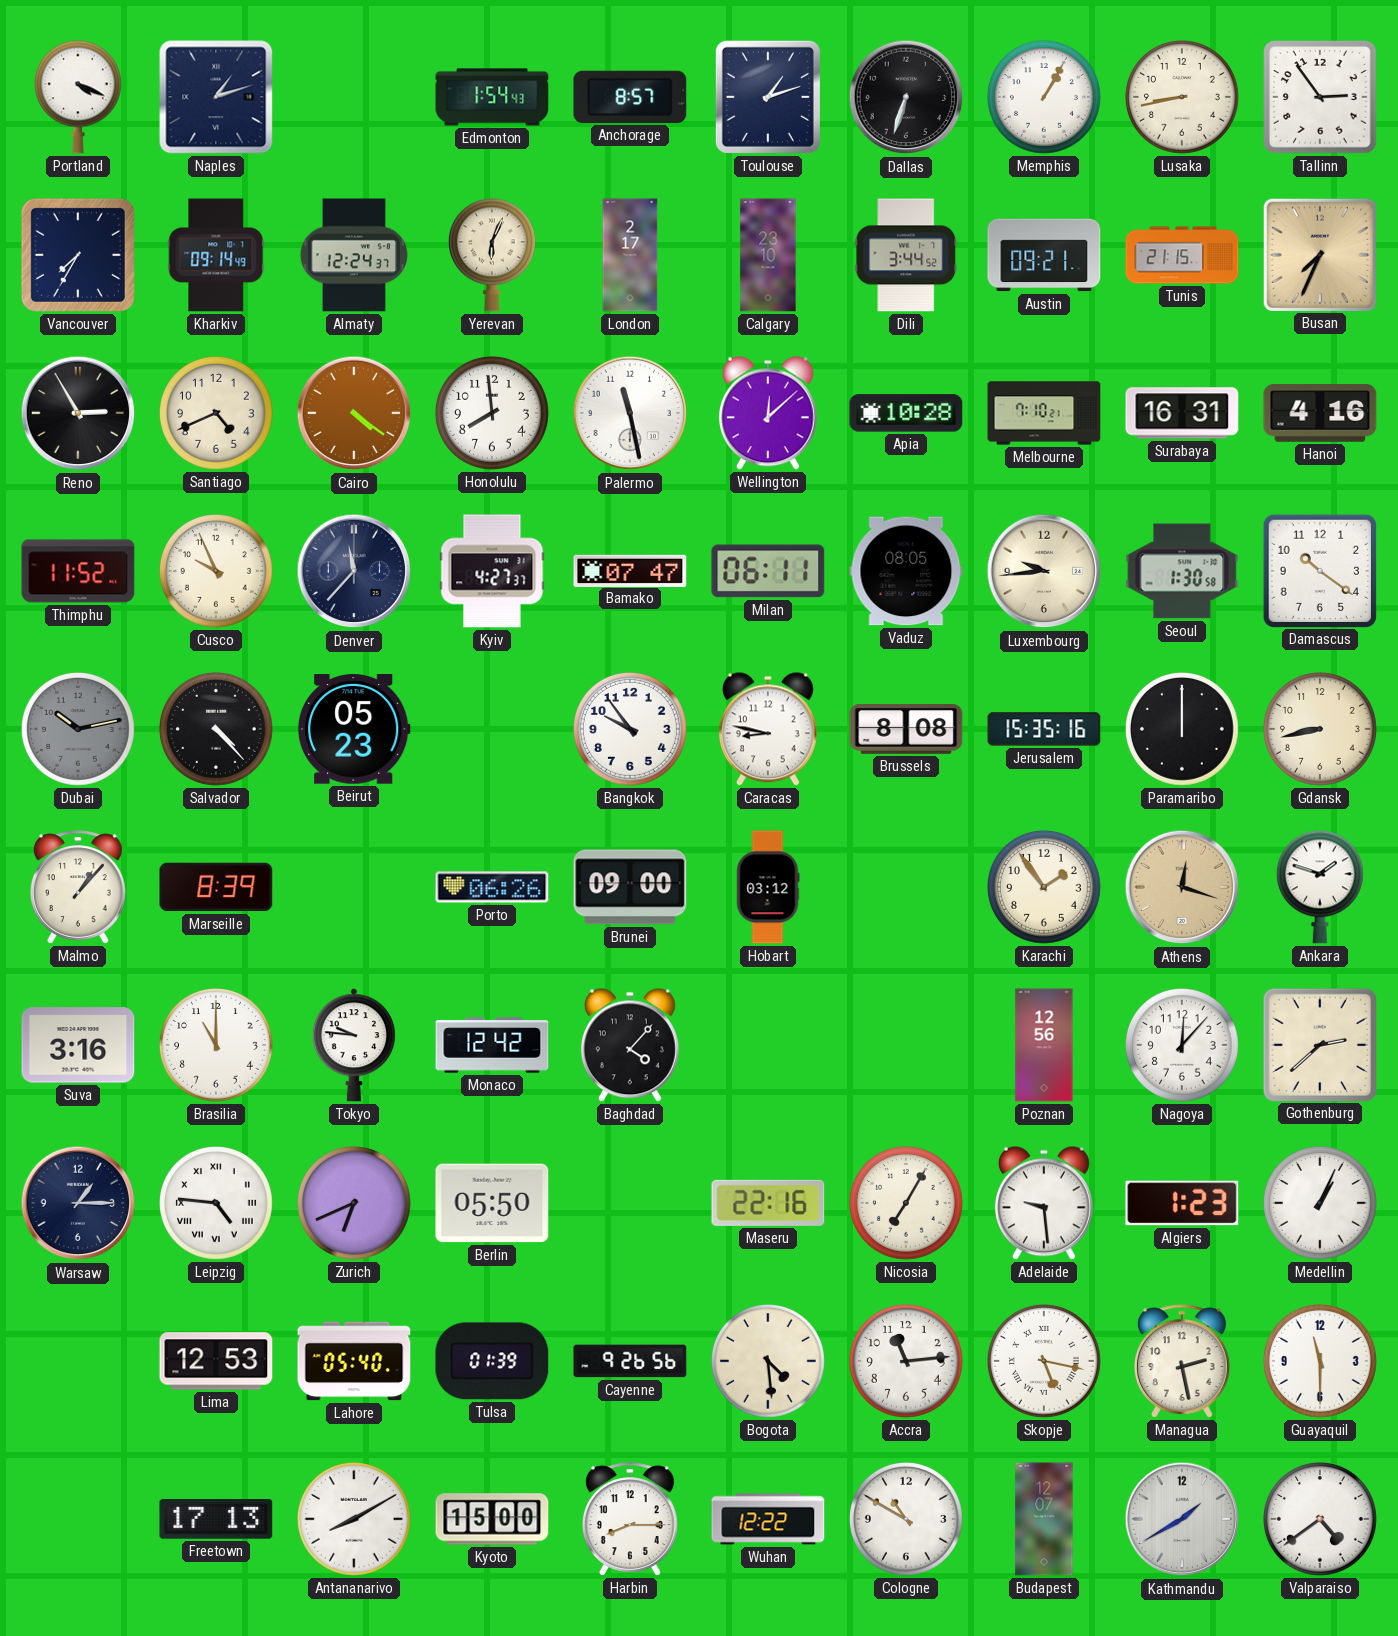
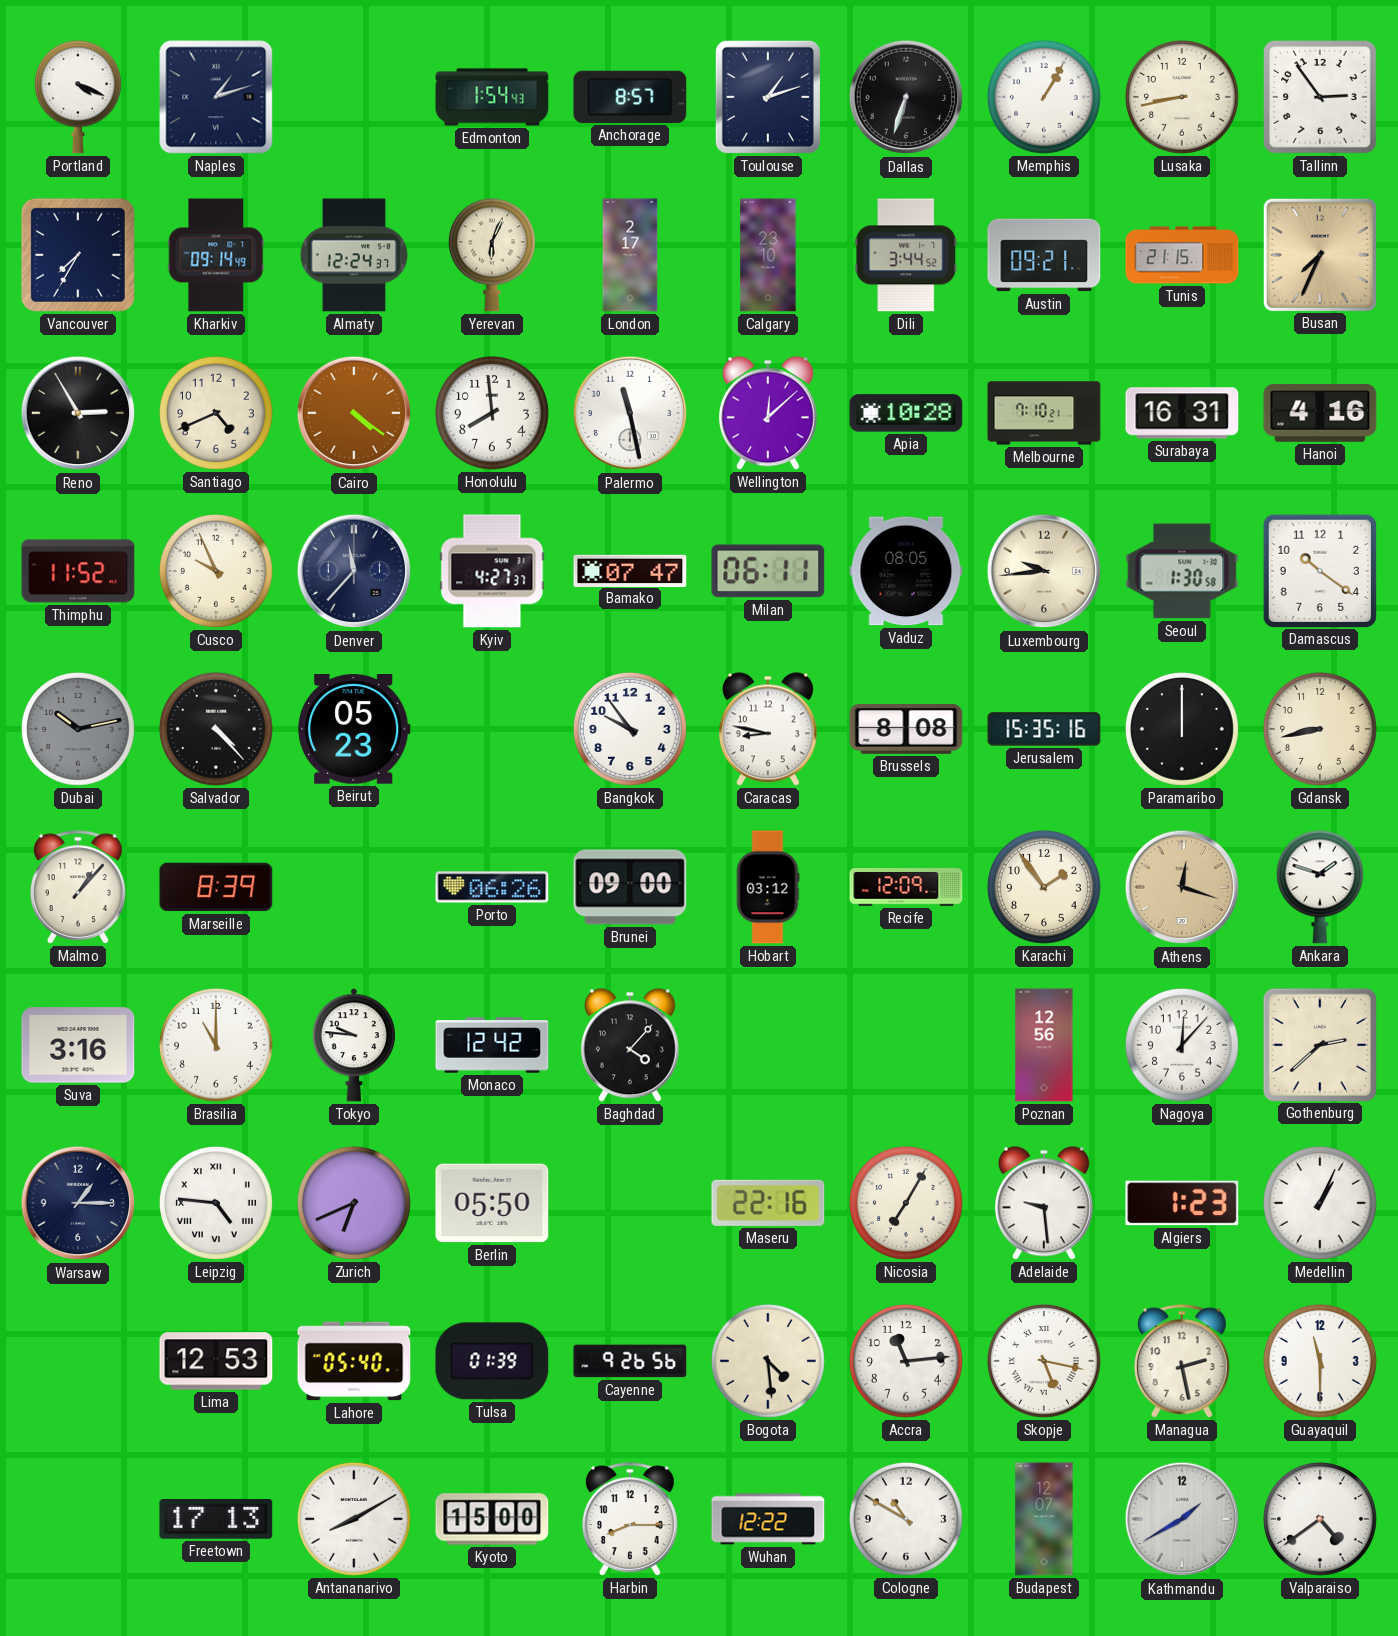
Recife: none -> 12:09
